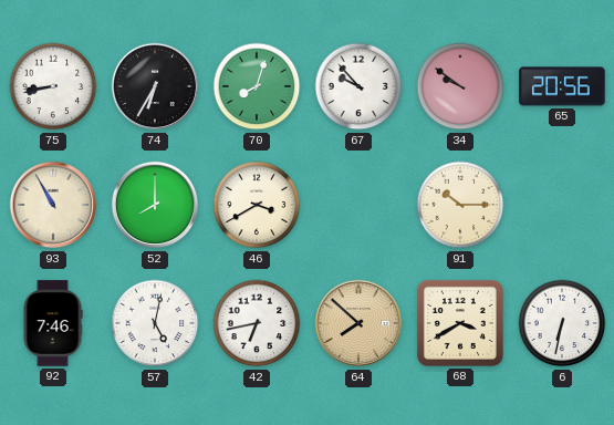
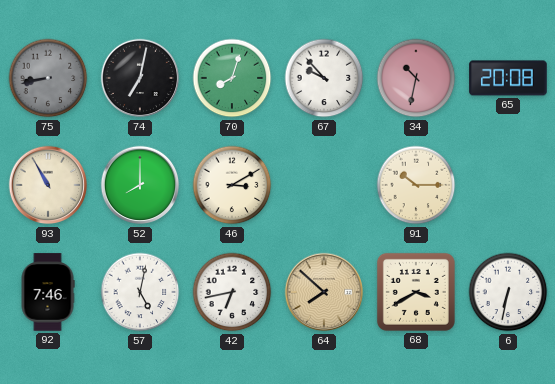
75 dial: white -> grey
74: 6:35 -> 7:02
34: 9:51 -> 10:32
65: 20:56 -> 20:08
46: 3:40 -> 3:10
